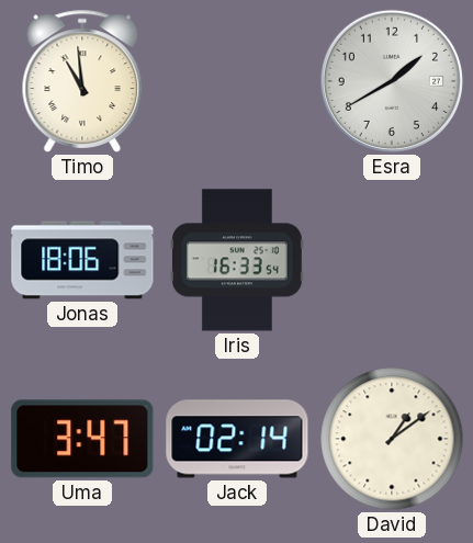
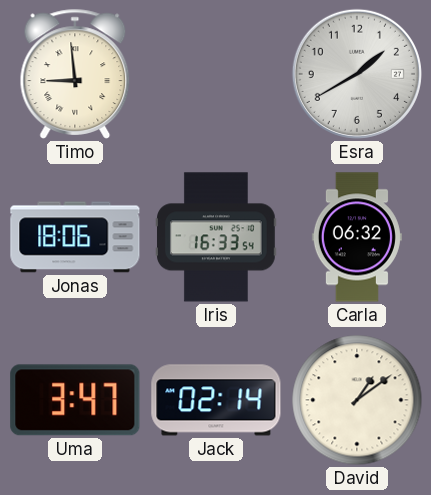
Timo: 10:59 -> 8:59
Carla: none -> 06:32
